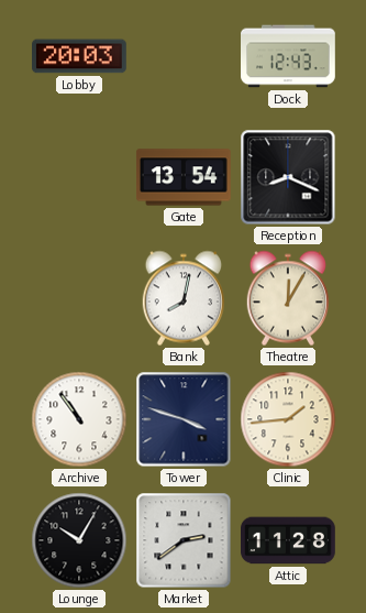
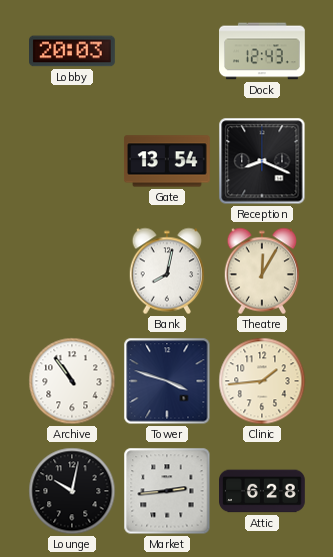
Lounge: 10:05 -> 10:02
Market: 2:39 -> 2:44
Attic: 11:28 -> 6:28
